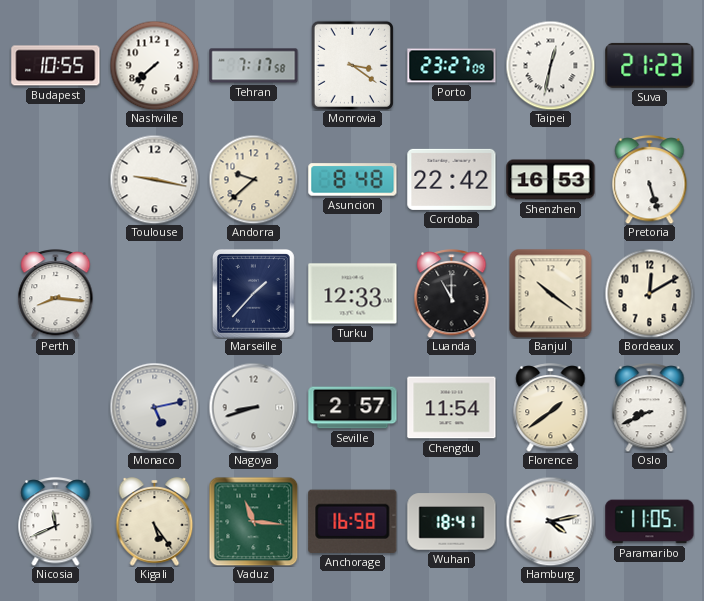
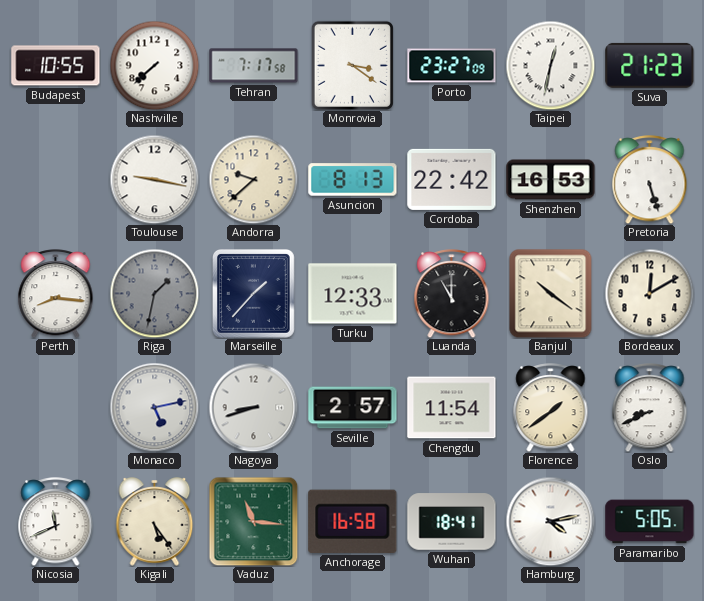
Asuncion: 8:48 -> 8:13
Riga: none -> 1:32
Paramaribo: 11:05 -> 5:05
